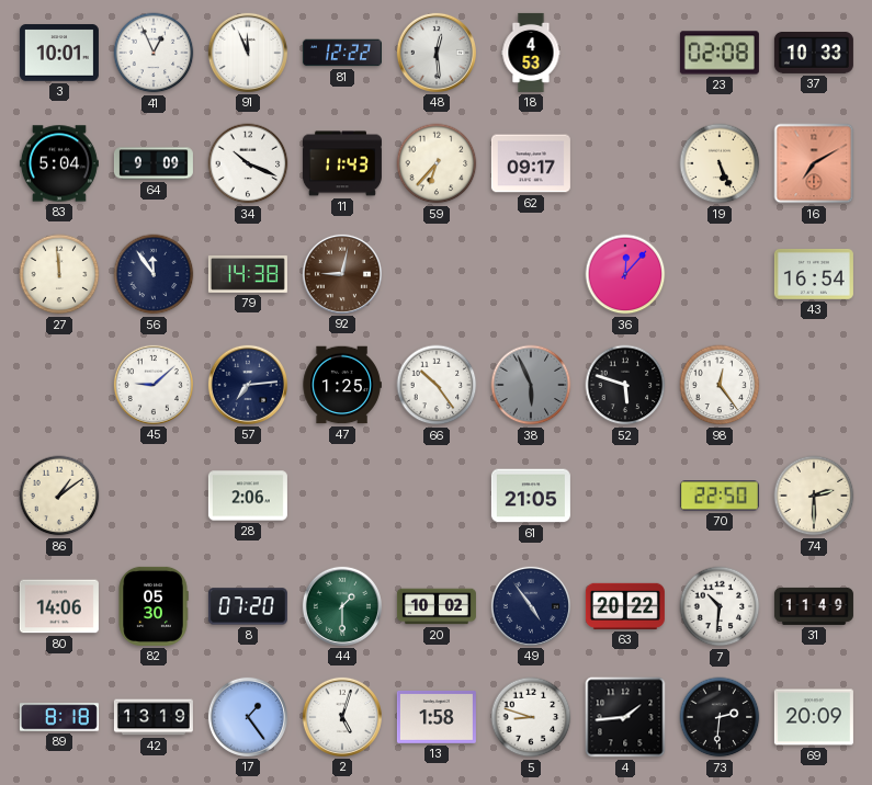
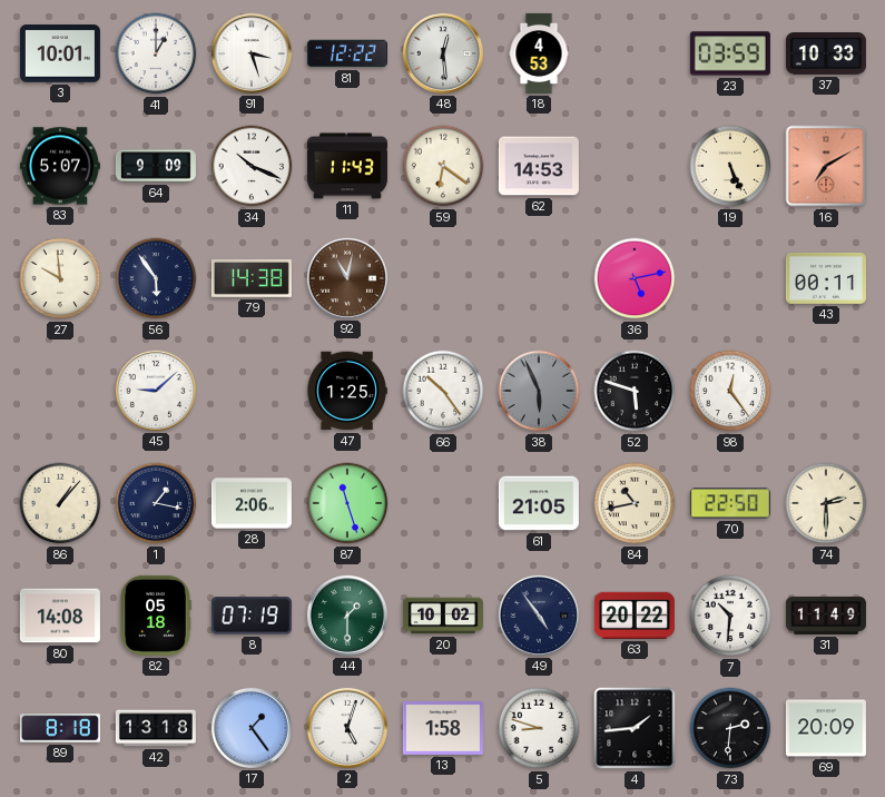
41: 12:56 -> 1:00
91: 11:56 -> 3:27
23: 02:08 -> 03:59
83: 5:04 -> 5:07
59: 6:37 -> 6:21
62: 09:17 -> 14:53
27: 11:59 -> 9:59
56: 11:54 -> 5:54
92: 9:02 -> 11:02
36: 12:07 -> 5:13
43: 16:54 -> 00:11
57: 7:14 -> none
86: 1:09 -> 1:07
1: none -> 1:17
87: none -> 11:27
84: none -> 10:43
80: 14:06 -> 14:08
82: 05:30 -> 05:18
8: 07:20 -> 07:19
42: 13:19 -> 13:18
